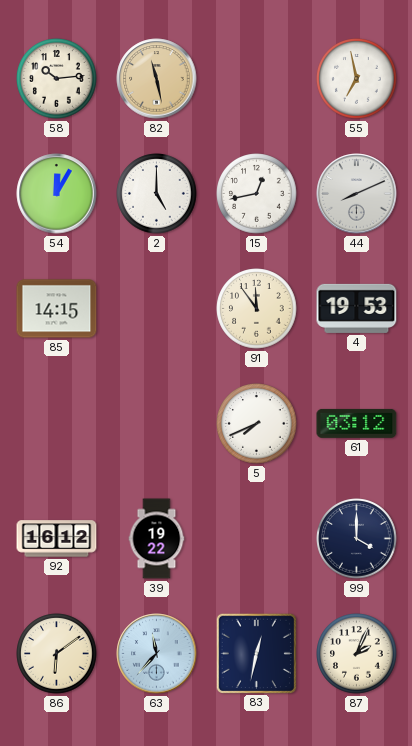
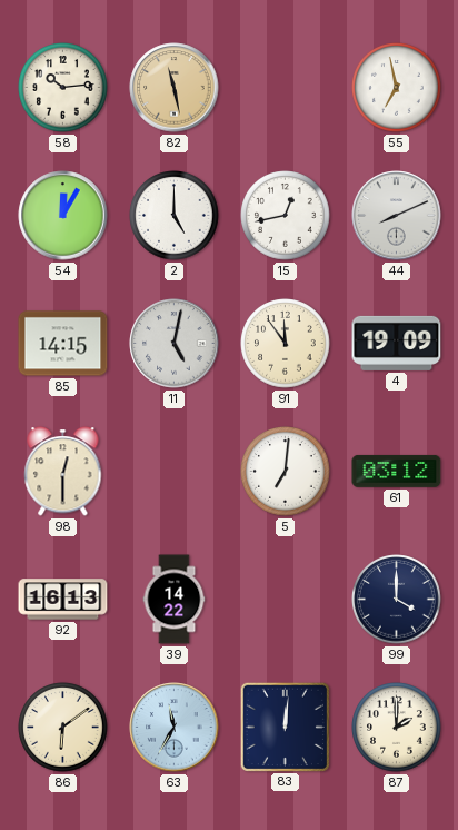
11: none -> 5:02
4: 19:53 -> 19:09
98: none -> 12:30
5: 7:41 -> 7:01
92: 16:12 -> 16:13
39: 19:22 -> 14:22
63: 11:37 -> 11:35
83: 12:32 -> 12:01
87: 2:04 -> 2:00
